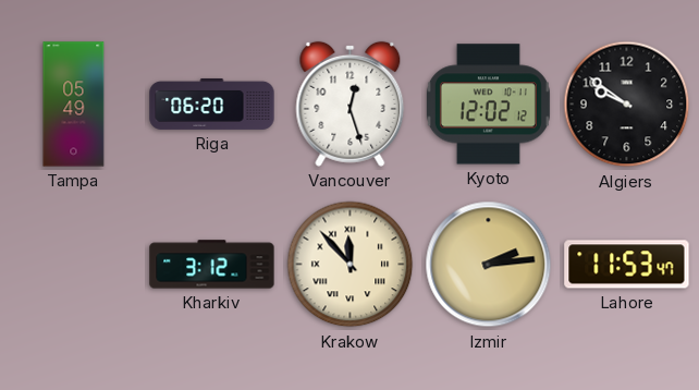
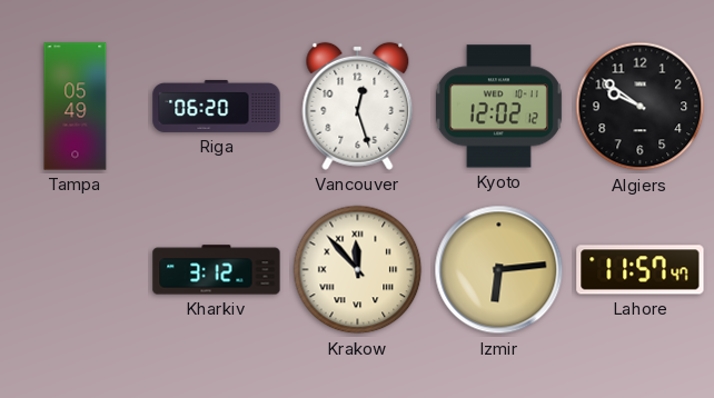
Izmir: 2:14 -> 6:14
Lahore: 11:53 -> 11:57
